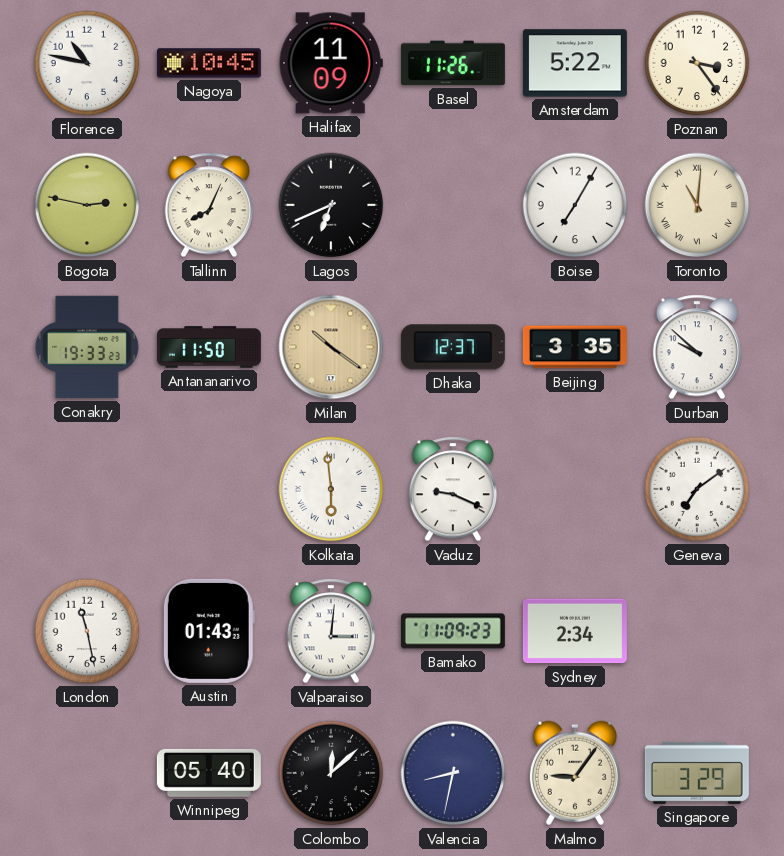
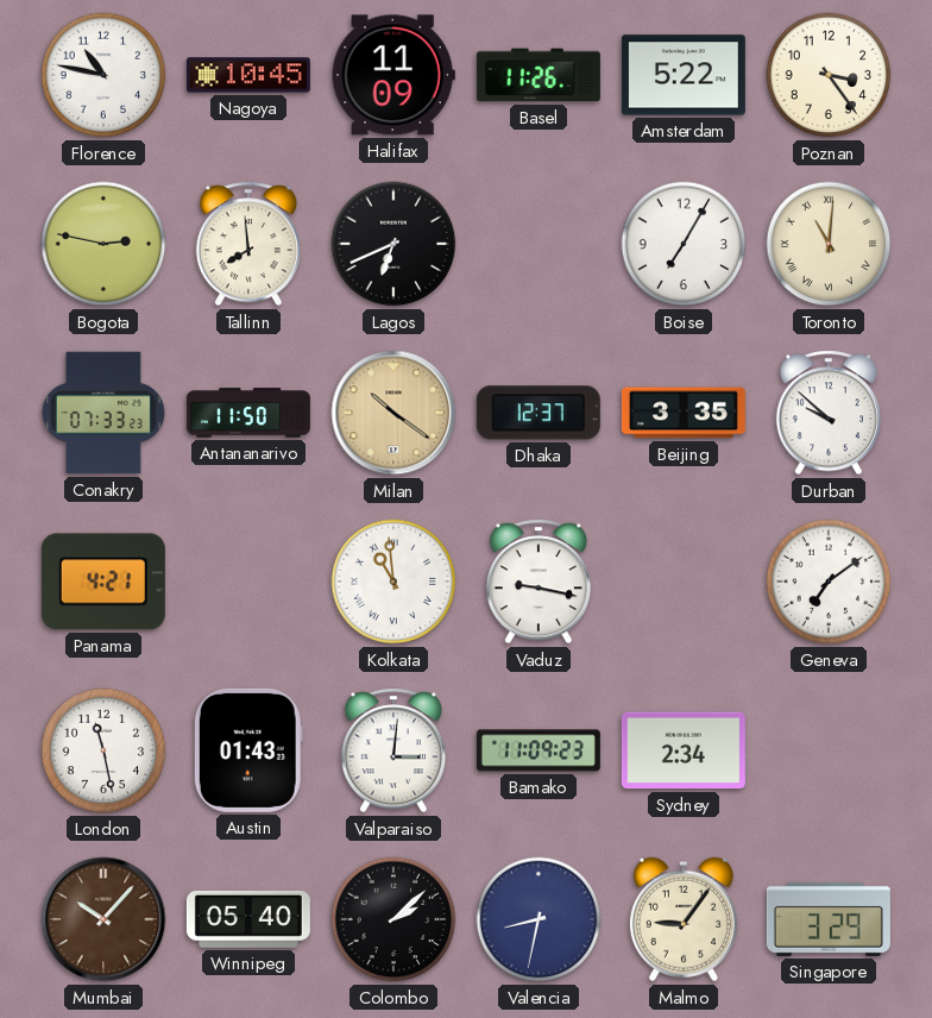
Tallinn: 8:04 -> 7:59
Conakry: 19:33 -> 07:33
Panama: none -> 4:21
Kolkata: 5:59 -> 10:59
Vaduz: 9:19 -> 9:17
Mumbai: none -> 10:07
Colombo: 12:08 -> 2:08
